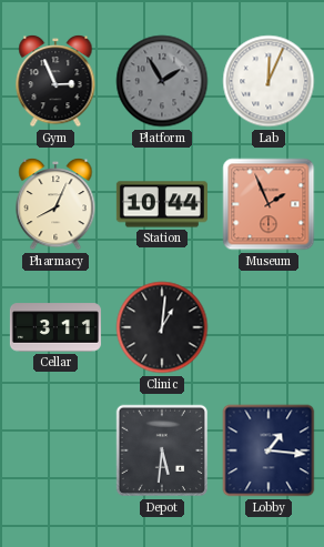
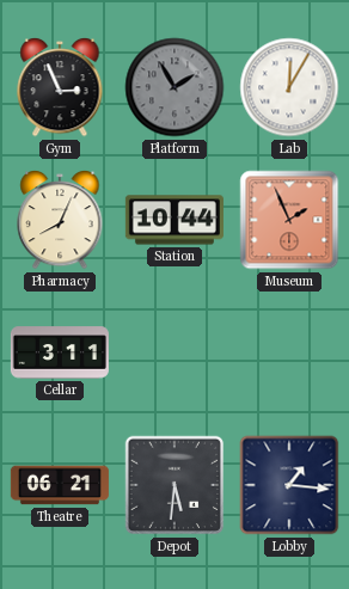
Lab: 12:04 -> 12:05
Clinic: 1:01 -> none
Theatre: none -> 06:21
